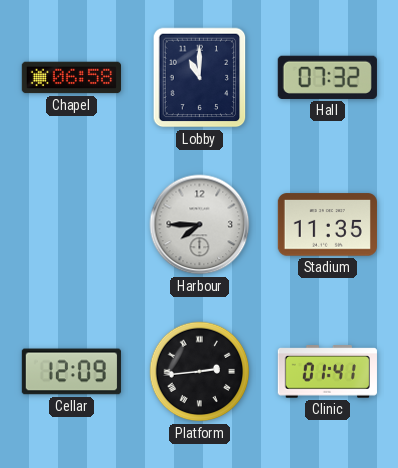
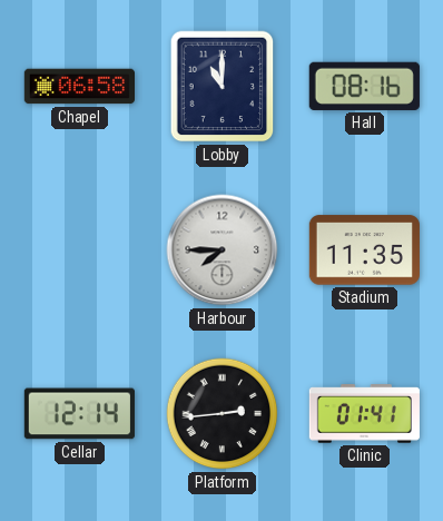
Hall: 07:32 -> 08:16
Cellar: 12:09 -> 12:14
